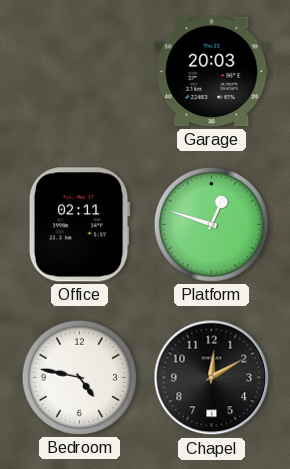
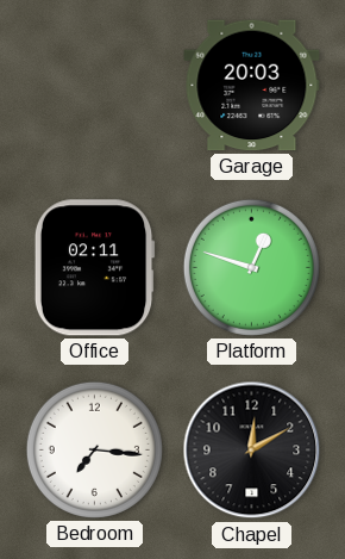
Bedroom: 4:47 -> 7:16
